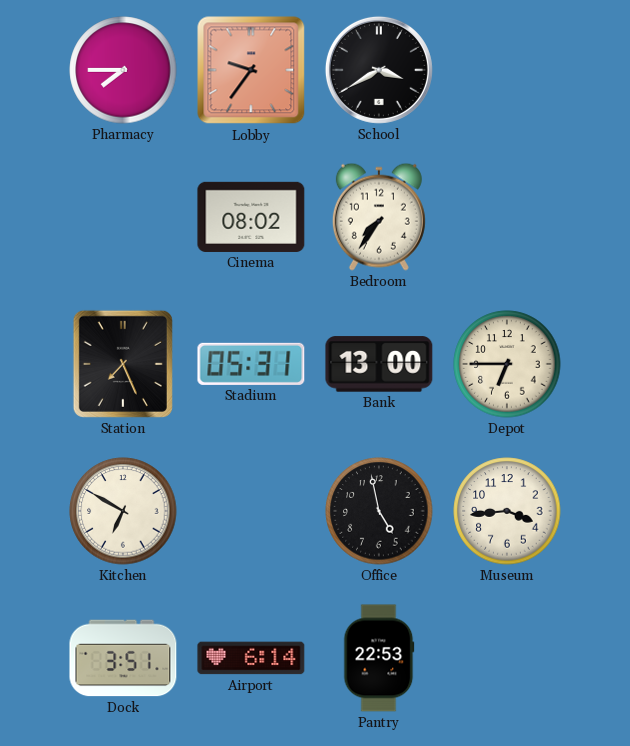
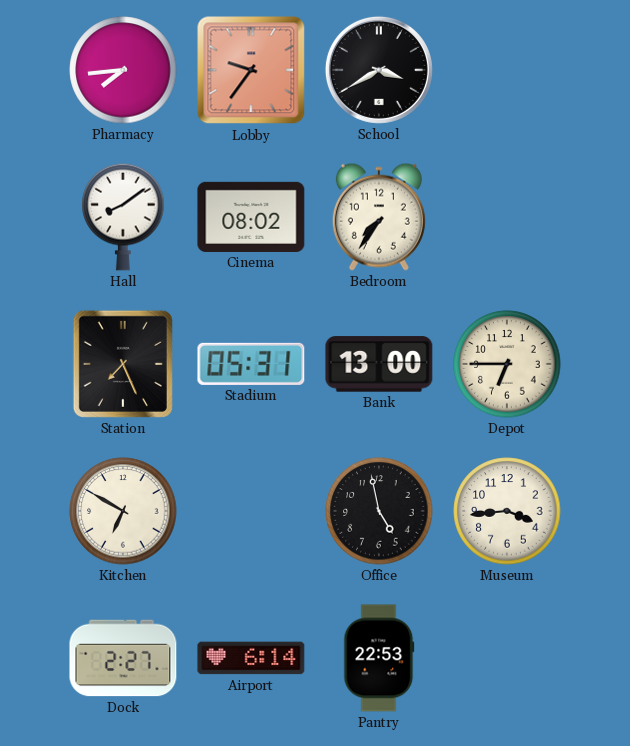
Pharmacy: 7:45 -> 7:44
Hall: none -> 8:09
Dock: 3:51 -> 2:27
